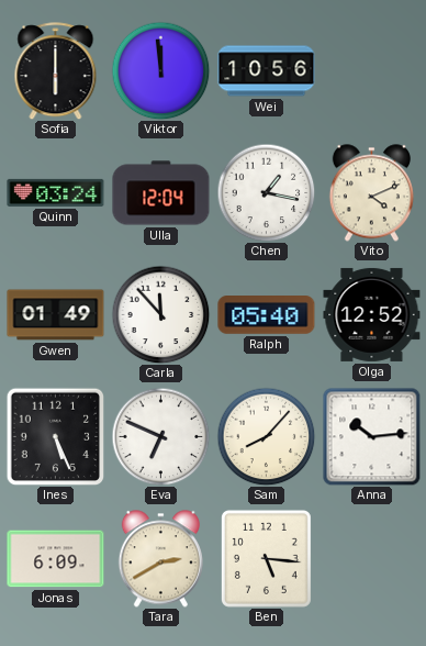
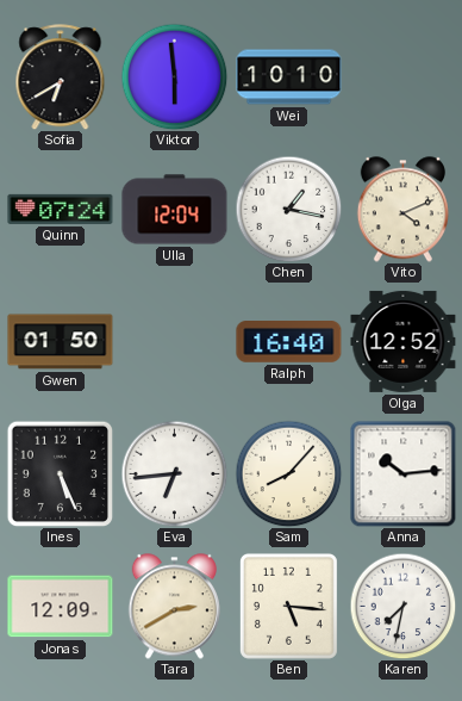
Sofia: 6:00 -> 6:40
Viktor: 11:59 -> 5:59
Wei: 10:56 -> 10:10
Quinn: 03:24 -> 07:24
Gwen: 01:49 -> 01:50
Carla: 11:53 -> none
Ralph: 05:40 -> 16:40
Eva: 6:49 -> 6:44
Jonas: 6:09 -> 12:09
Karen: none -> 7:32
